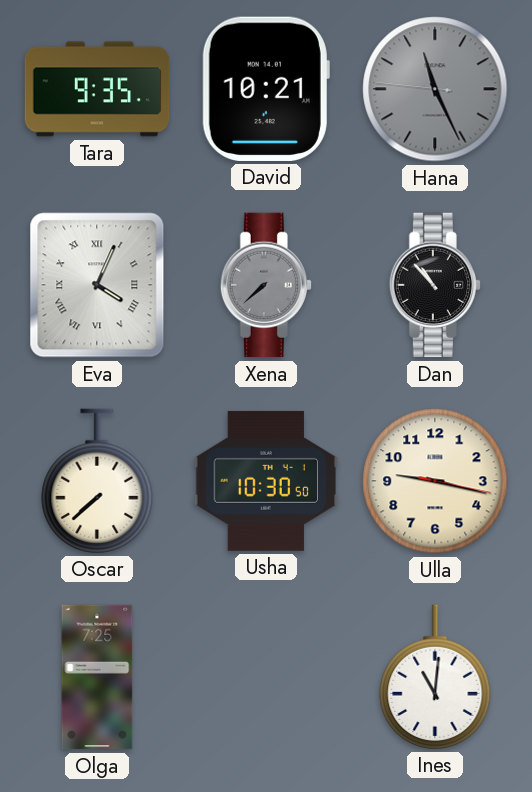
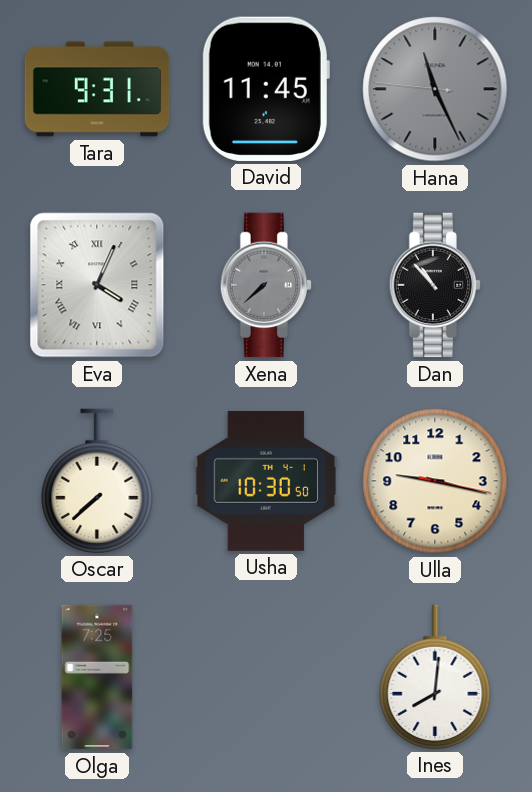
Tara: 9:35 -> 9:31
David: 10:21 -> 11:45
Ines: 11:01 -> 8:01
